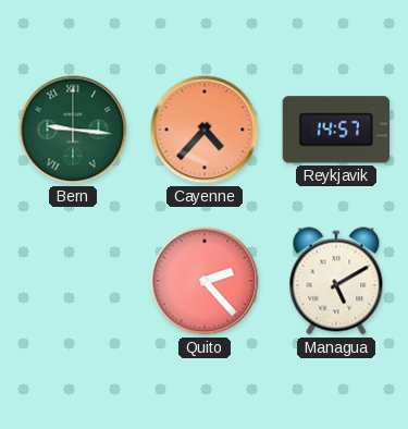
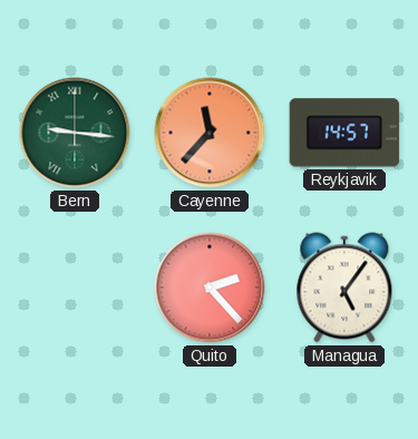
Cayenne: 4:37 -> 11:37
Managua: 5:10 -> 5:06
